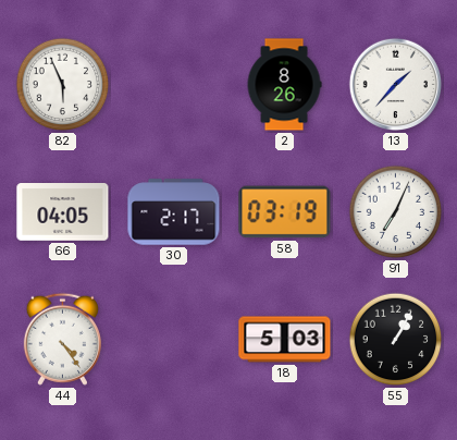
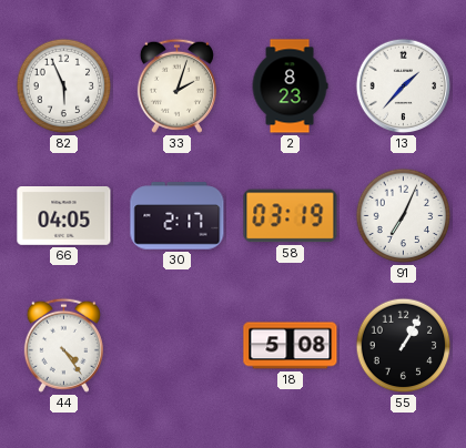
33: none -> 2:03
2: 8:26 -> 8:23
18: 5:03 -> 5:08
